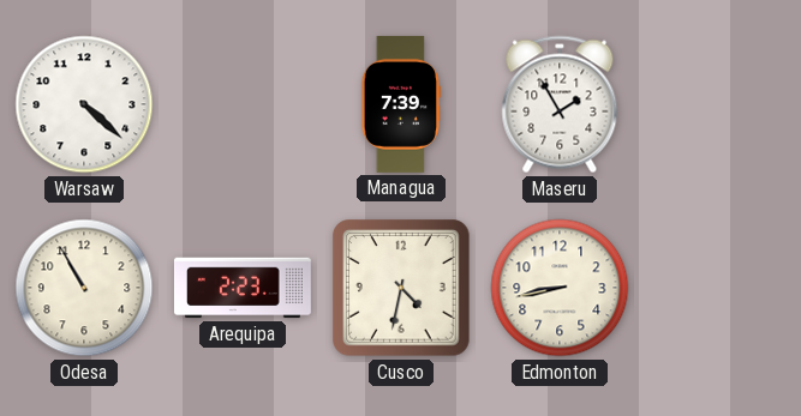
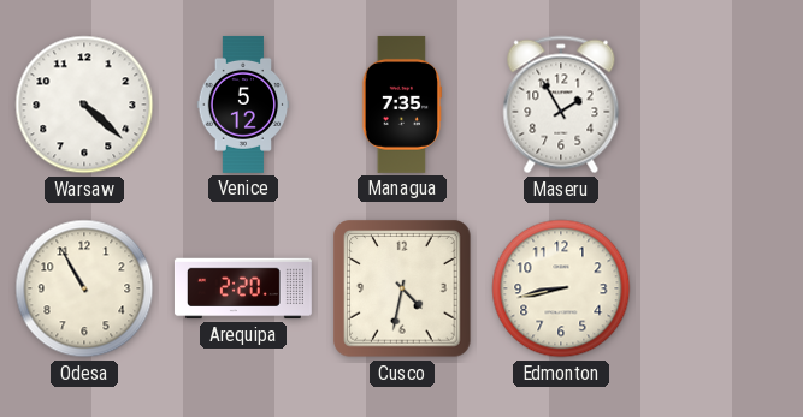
Venice: none -> 5:12
Managua: 7:39 -> 7:35
Arequipa: 2:23 -> 2:20
